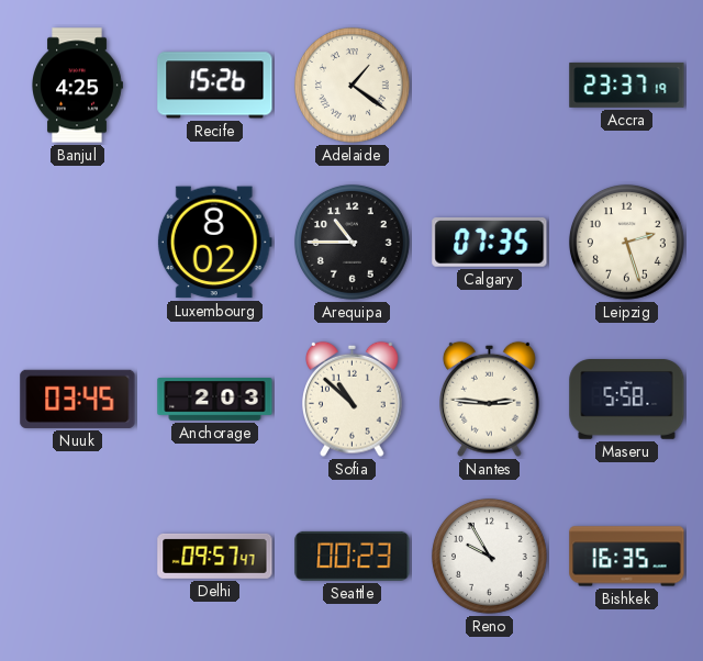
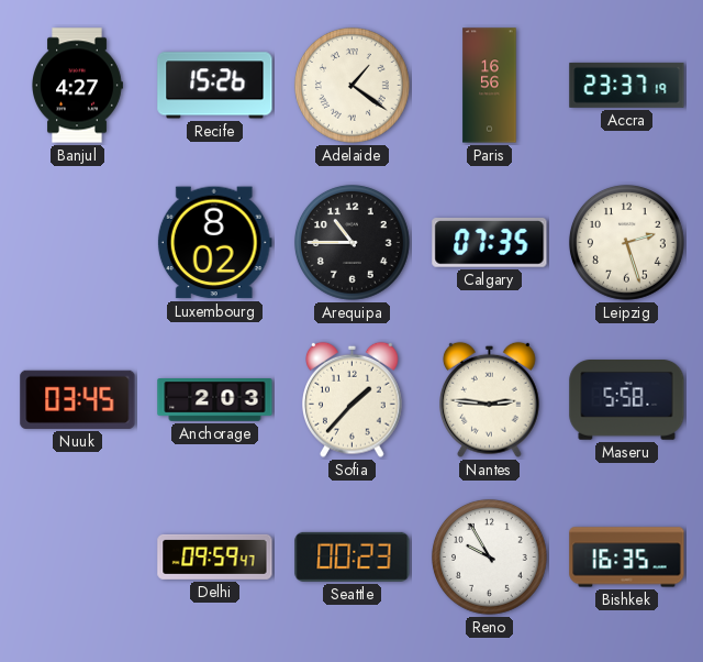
Banjul: 4:25 -> 4:27
Paris: none -> 16:56
Sofia: 10:52 -> 1:37
Delhi: 09:57 -> 09:59
